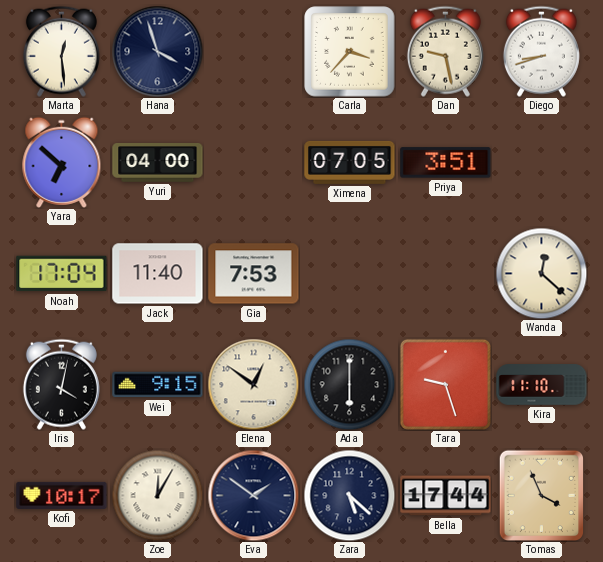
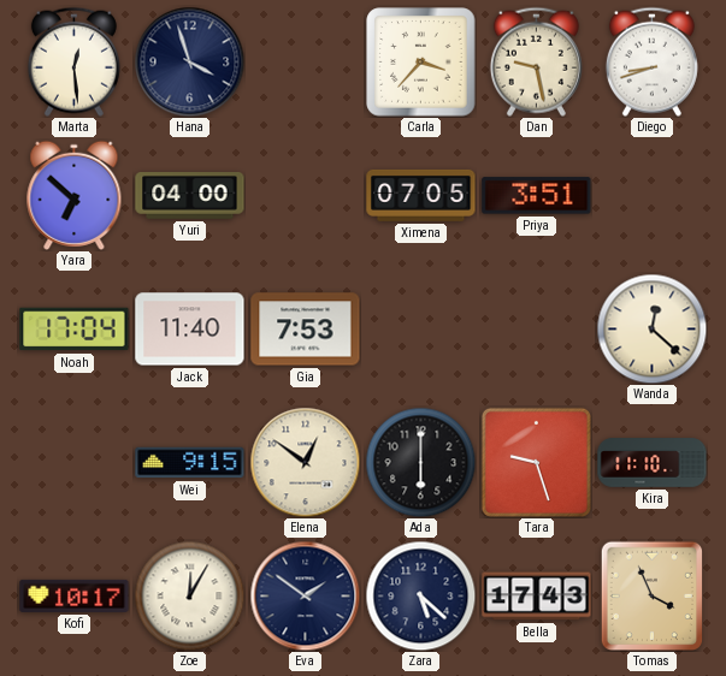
Iris: 4:02 -> none
Bella: 17:44 -> 17:43
